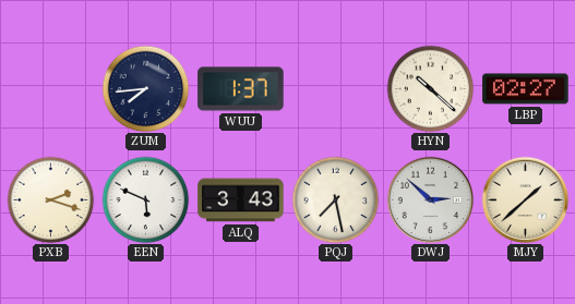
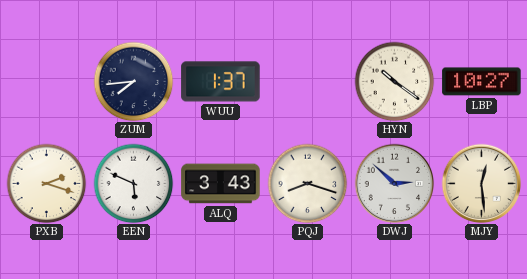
HYN: 10:22 -> 10:21
LBP: 02:27 -> 10:27
PQJ: 7:28 -> 8:18
MJY: 1:38 -> 12:29
